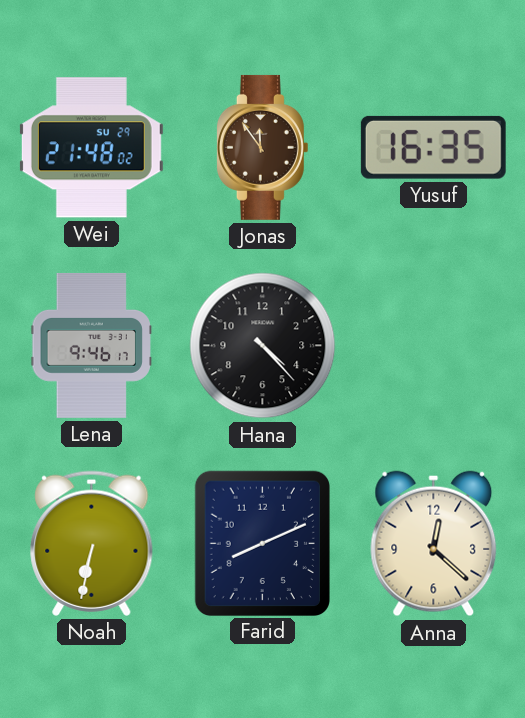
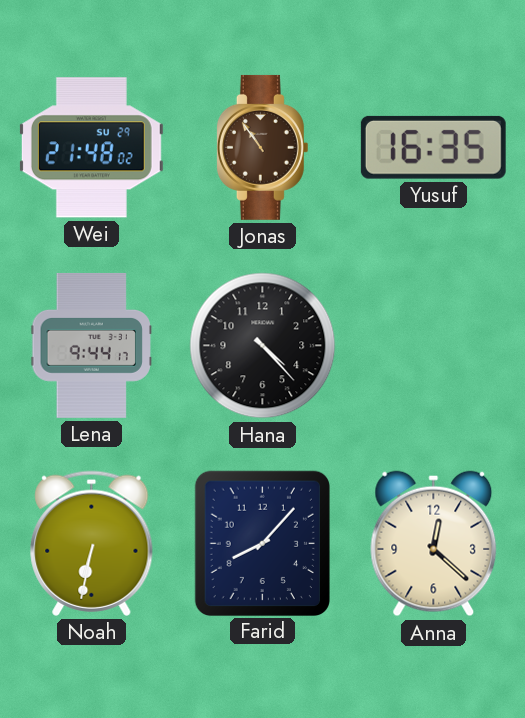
Jonas: 11:54 -> 10:54
Lena: 9:46 -> 9:44
Farid: 8:11 -> 8:07
